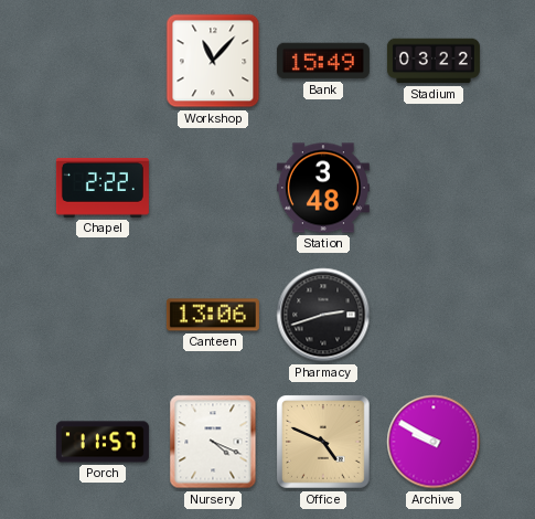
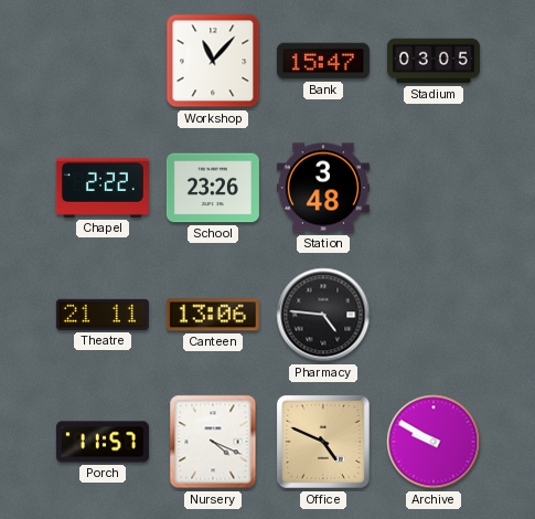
Bank: 15:49 -> 15:47
Stadium: 03:22 -> 03:05
School: none -> 23:26
Theatre: none -> 21:11
Pharmacy: 2:42 -> 4:46
